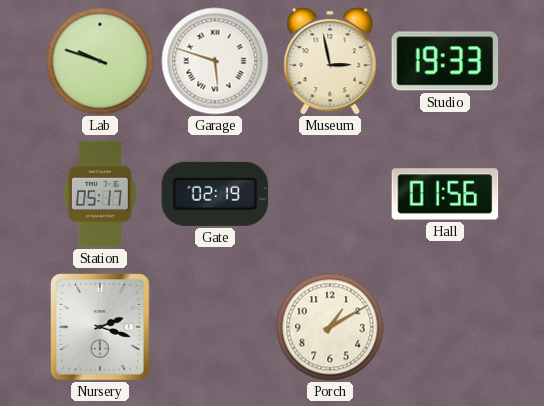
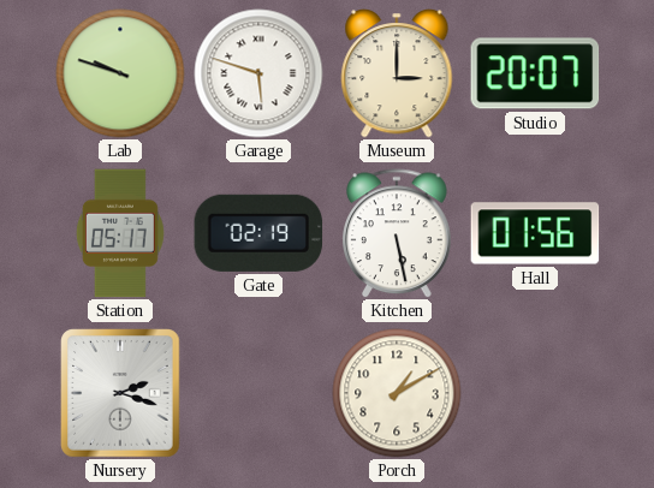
Museum: 2:58 -> 3:00
Studio: 19:33 -> 20:07
Kitchen: none -> 5:28
